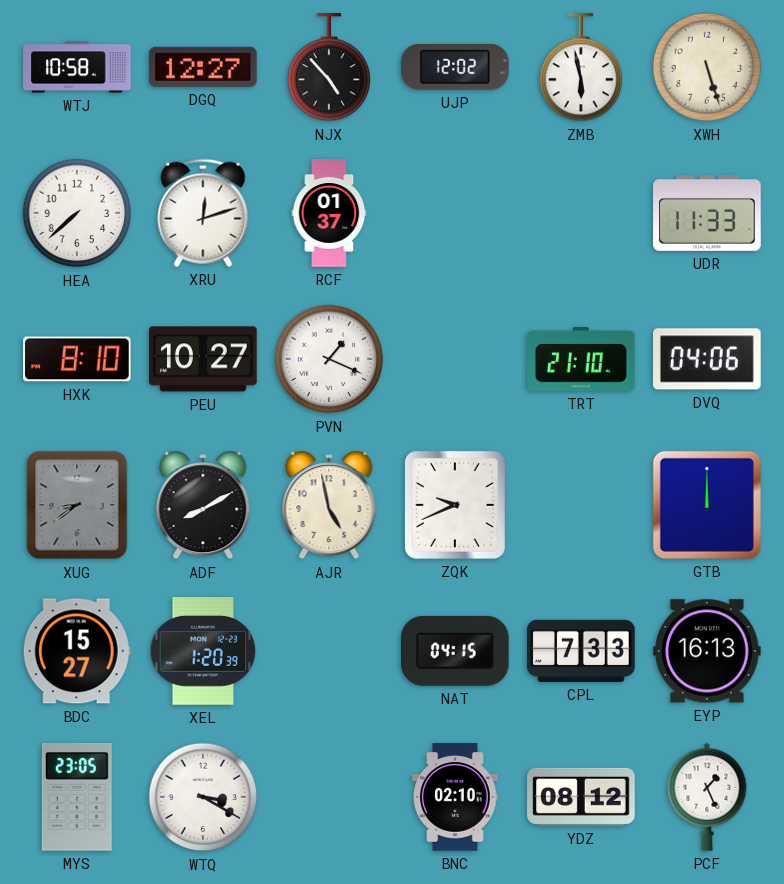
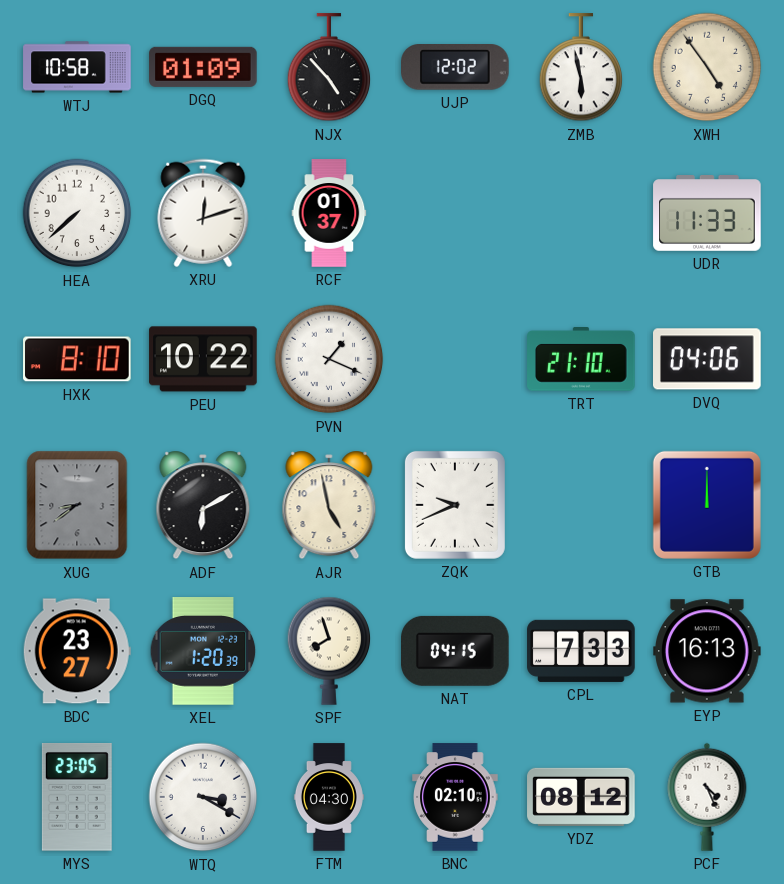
DGQ: 12:27 -> 01:09
XWH: 5:27 -> 4:54
PEU: 10:27 -> 10:22
ADF: 8:10 -> 6:10
BDC: 15:27 -> 23:27
SPF: none -> 7:57
FTM: none -> 04:30
PCF: 1:26 -> 4:26
